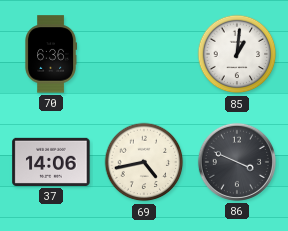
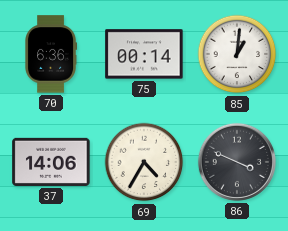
75: none -> 00:14
69: 4:43 -> 4:35
